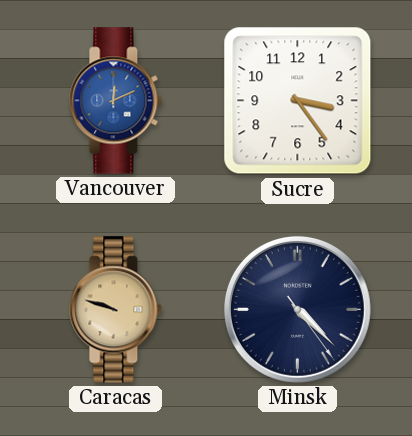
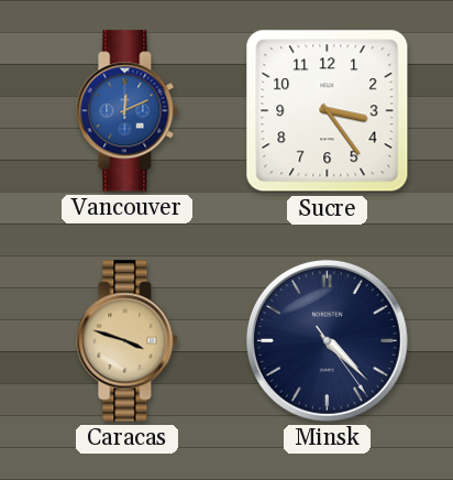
Caracas: 9:48 -> 3:48
